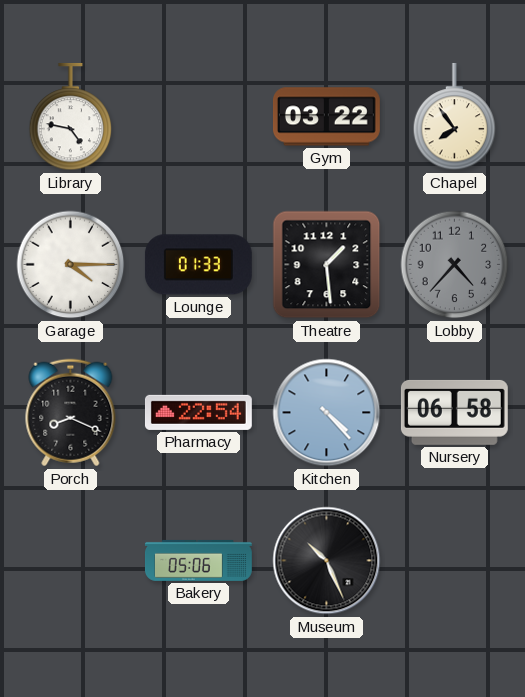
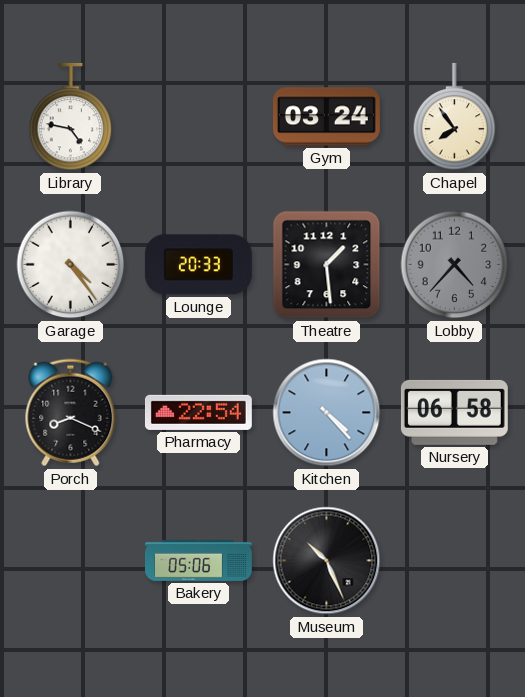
Gym: 03:22 -> 03:24
Garage: 4:15 -> 4:24
Lounge: 01:33 -> 20:33
